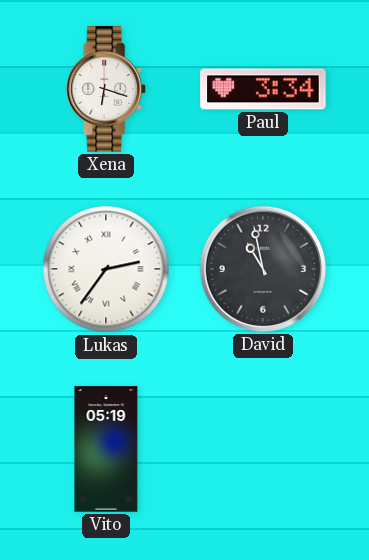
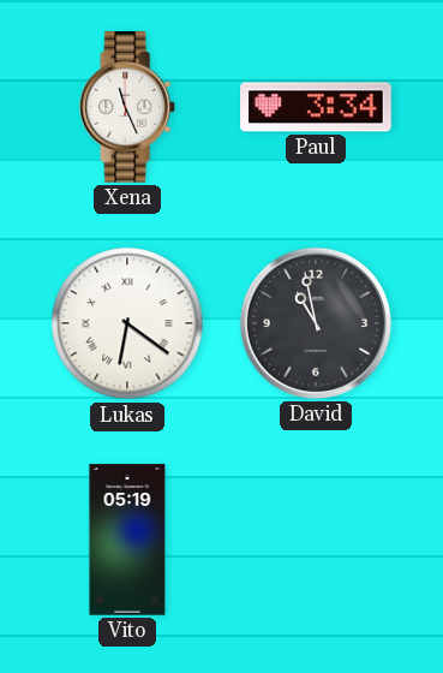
Xena: 6:18 -> 11:26
Lukas: 2:36 -> 6:21
